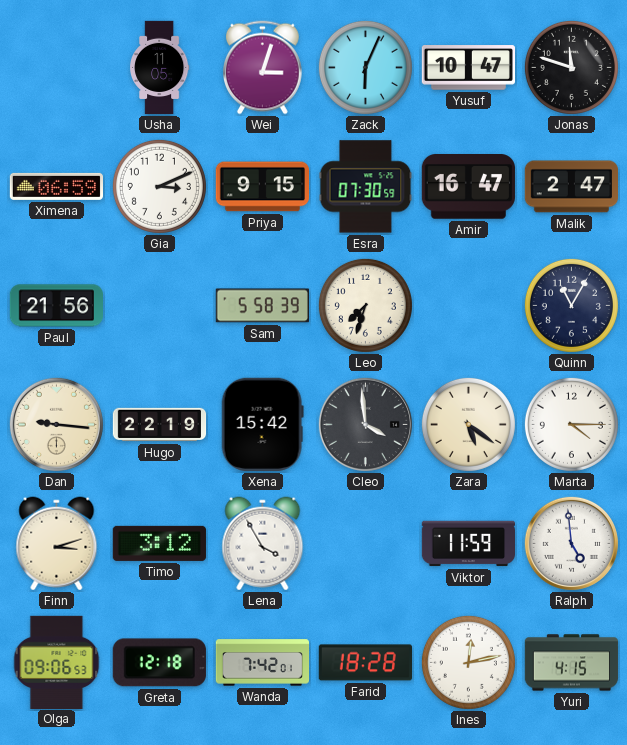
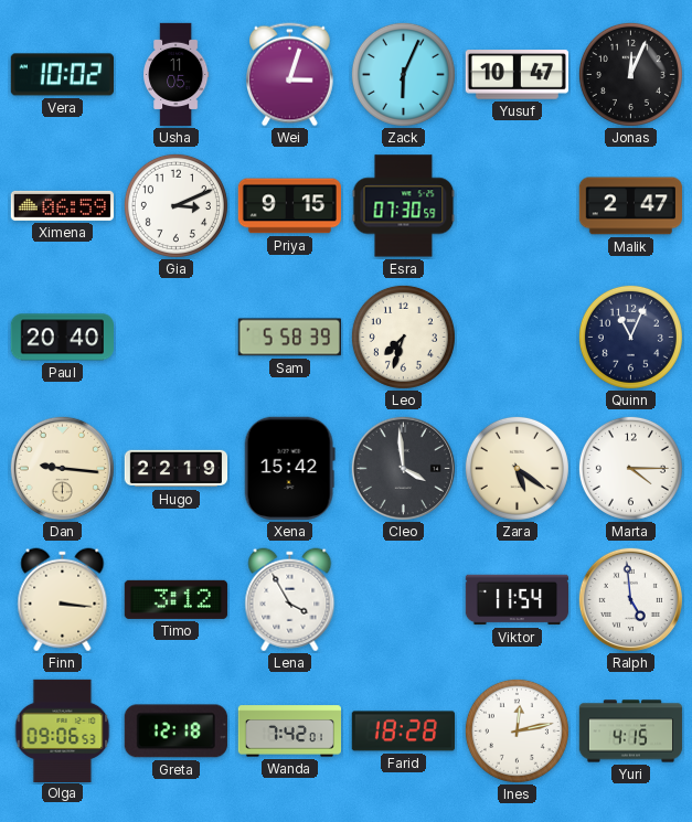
Vera: none -> 10:02
Jonas: 11:48 -> 12:04
Amir: 16:47 -> none
Paul: 21:56 -> 20:40
Quinn: 11:05 -> 11:04
Finn: 3:12 -> 3:16
Viktor: 11:59 -> 11:54
